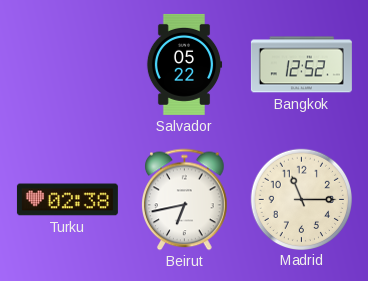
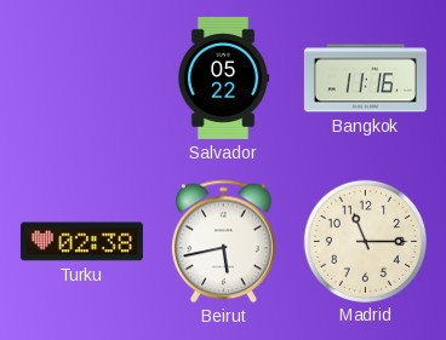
Bangkok: 12:52 -> 11:16
Beirut: 6:43 -> 5:43
